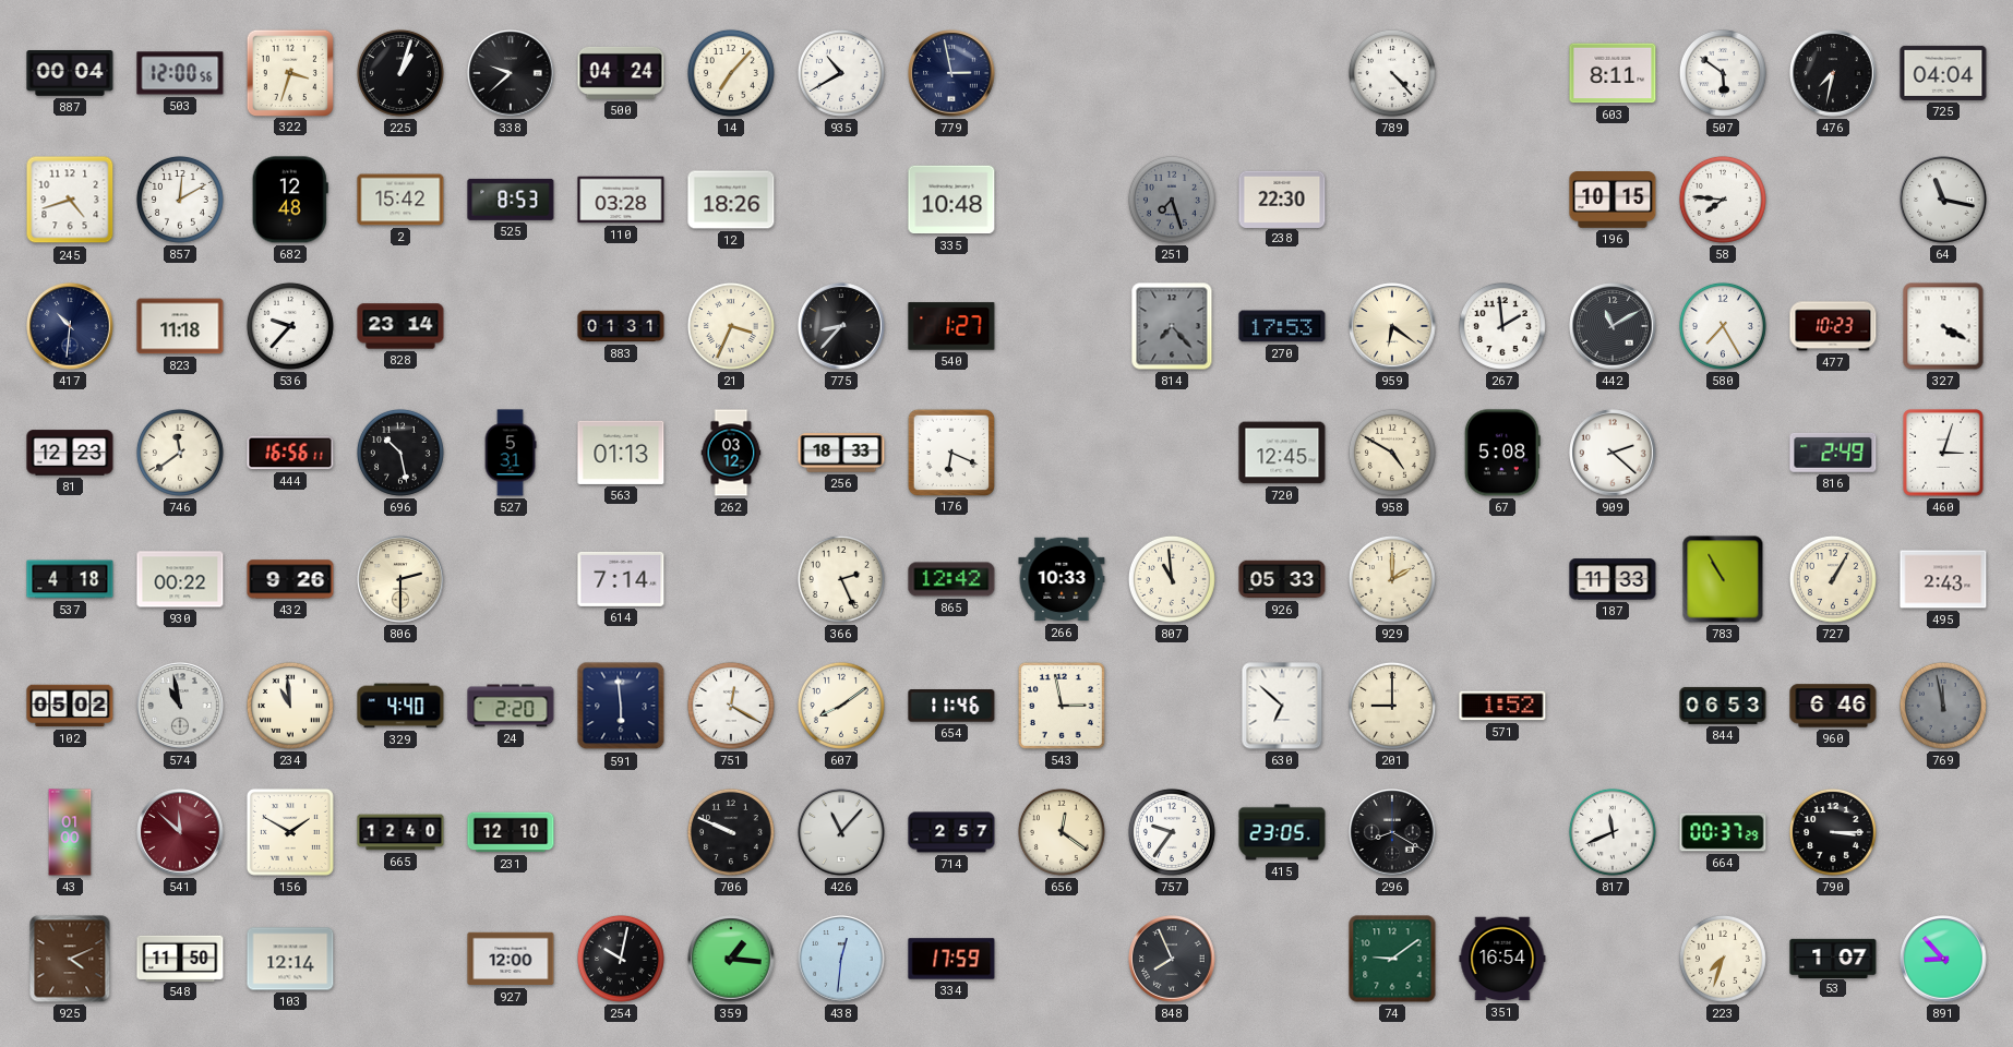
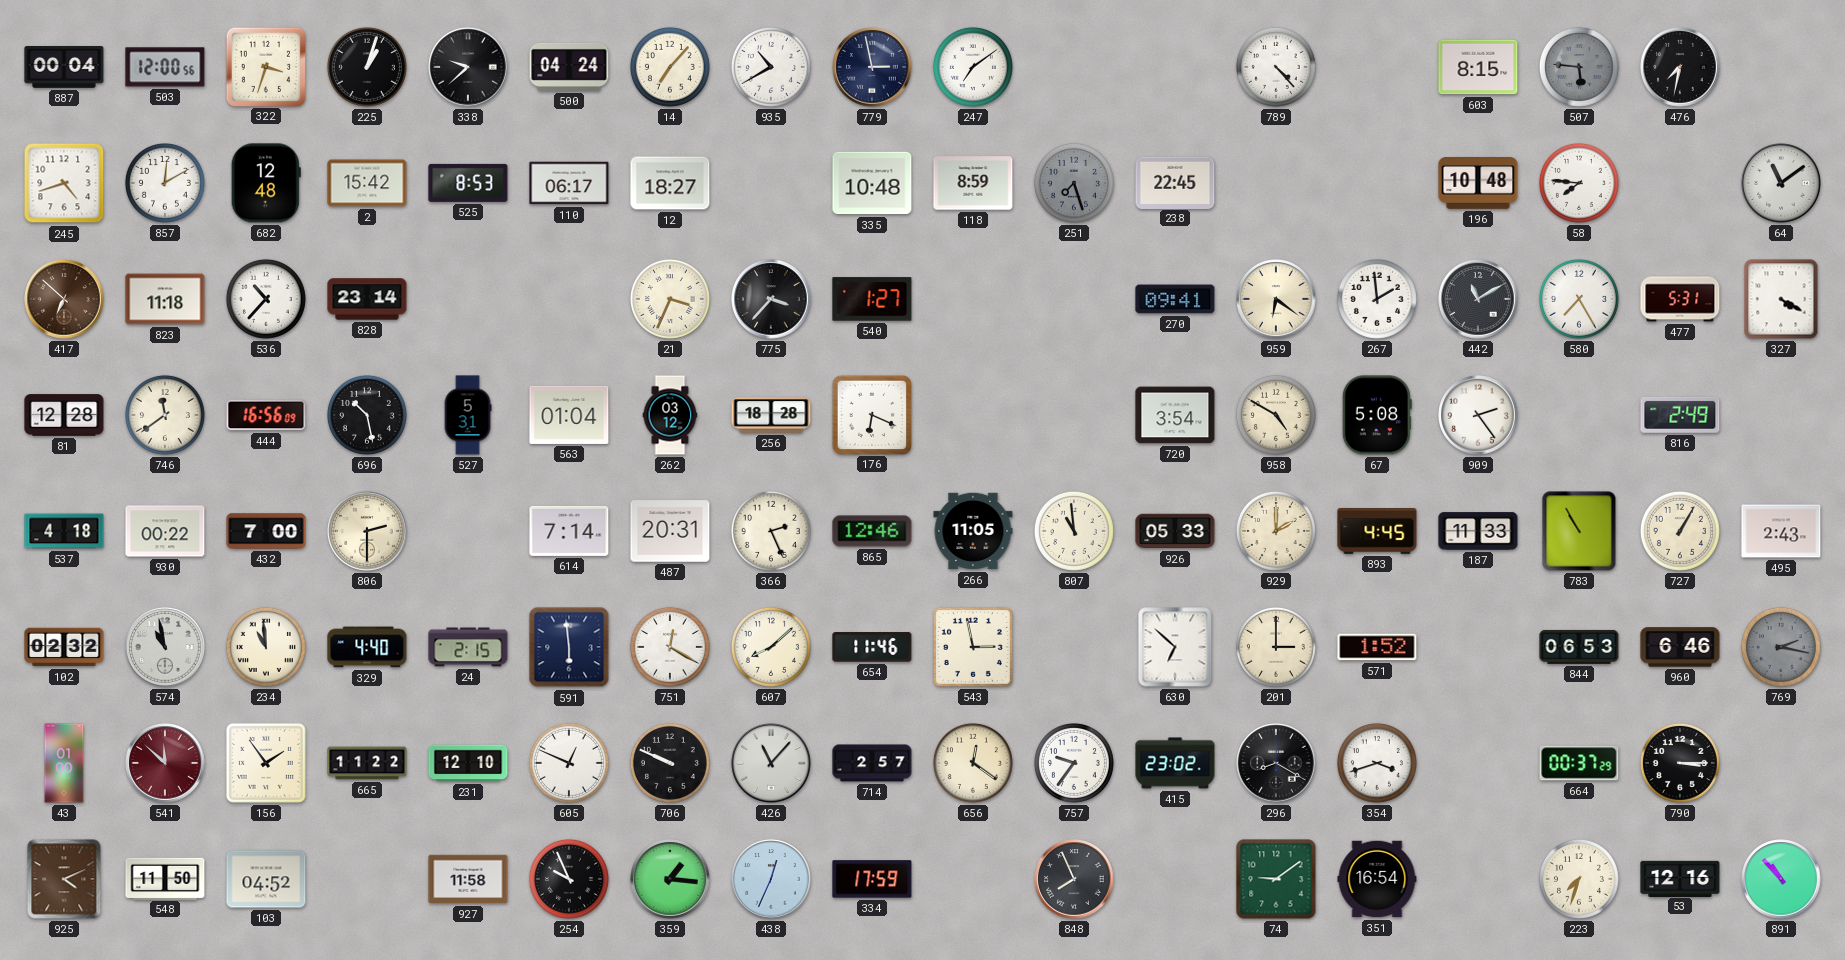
247: none -> 7:09
603: 8:11 -> 8:15
507: 5:51 -> 5:46
507 dial: white -> grey
725: 04:04 -> none
110: 03:28 -> 06:17
12: 18:26 -> 18:27
118: none -> 8:59
238: 22:30 -> 22:45
196: 10:15 -> 10:48
64: 11:17 -> 11:09
417: 10:31 -> 6:52
417 dial: navy -> brown
536: 9:37 -> 10:37
883: 01:31 -> none
775: 8:37 -> 3:37
814: 7:23 -> none
270: 17:53 -> 09:41
477: 10:23 -> 5:31
81: 12:23 -> 12:28
444: 16:56:11 -> 16:56:09
563: 01:13 -> 01:04
256: 18:33 -> 18:28
720: 12:45 -> 3:54
909: 2:22 -> 2:24
460: 3:03 -> none
432: 9:26 -> 7:00
487: none -> 20:31
865: 12:42 -> 12:46
266: 10:33 -> 11:05
893: none -> 4:45
102: 05:02 -> 02:32
24: 2:20 -> 2:15
607: 8:09 -> 8:08
201: 9:00 -> 3:00
769: 11:58 -> 2:17
156: 1:50 -> 1:54
665: 12:40 -> 11:22
605: none -> 12:49
415: 23:05 -> 23:02
354: none -> 3:42
817: 11:41 -> none
103: 12:14 -> 04:52
927: 12:00 -> 11:58
254: 10:02 -> 9:56
438: 12:31 -> 12:34
53: 1:07 -> 12:16
891: 8:53 -> 10:53
